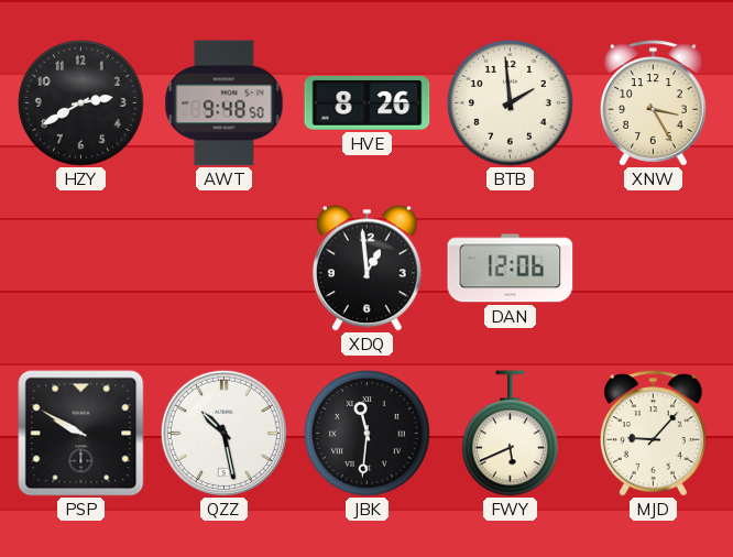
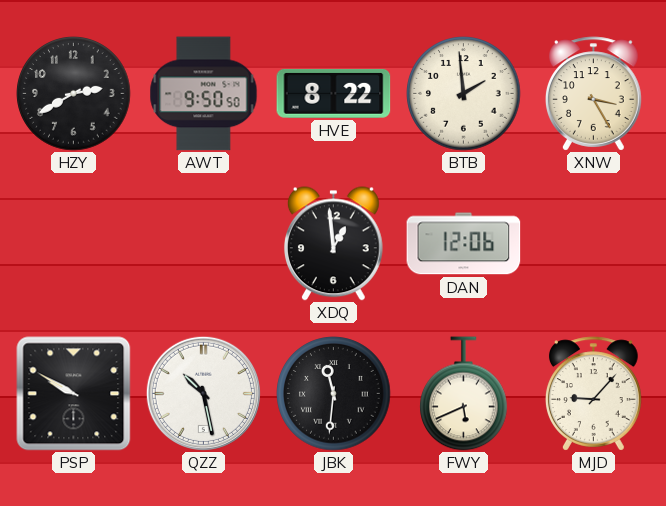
AWT: 9:48 -> 9:50
HVE: 8:26 -> 8:22
